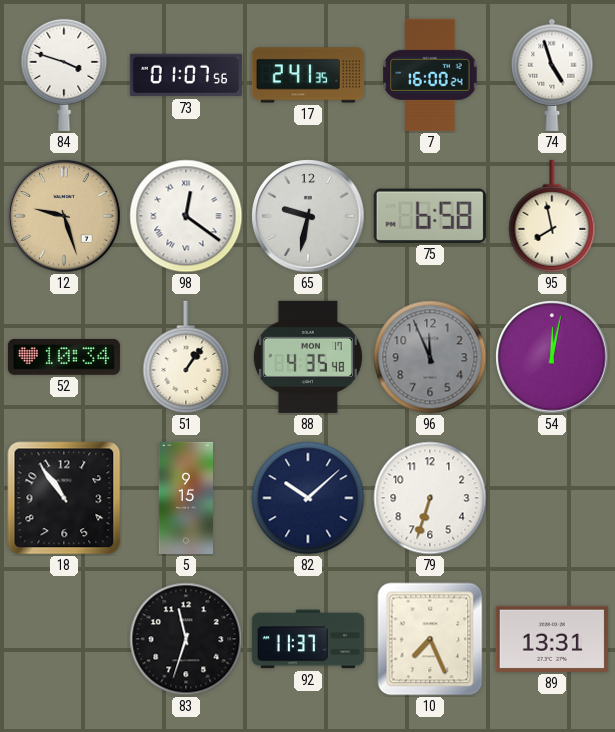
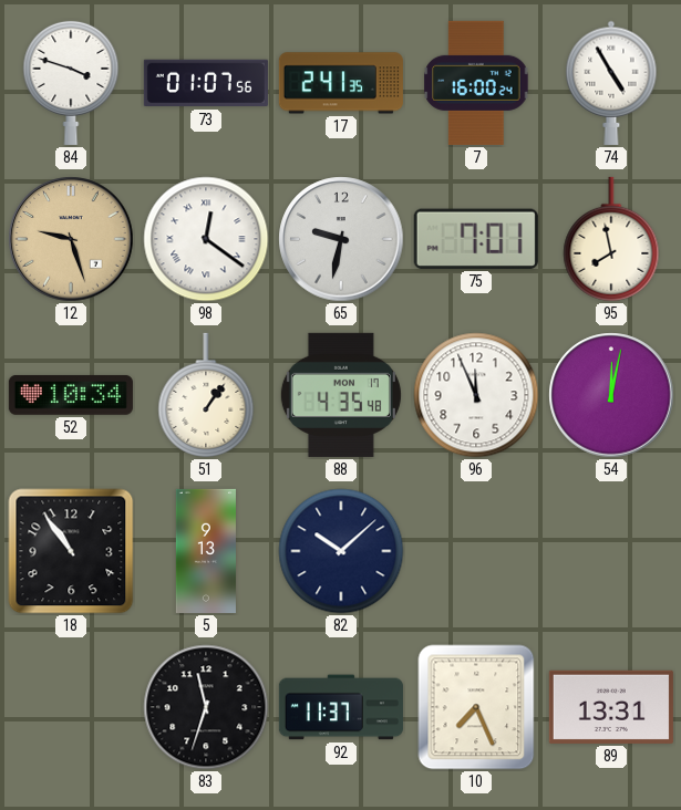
74: 4:57 -> 4:55
75: 6:58 -> 7:01
96 dial: grey -> white
5: 9:15 -> 9:13
79: 6:33 -> none
